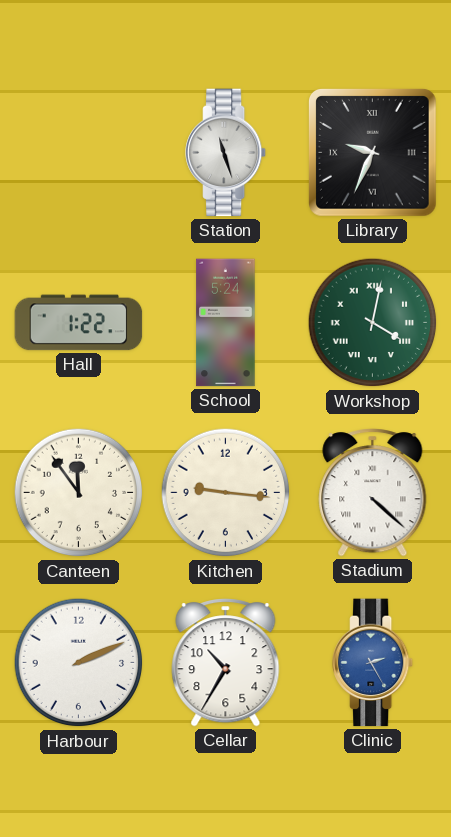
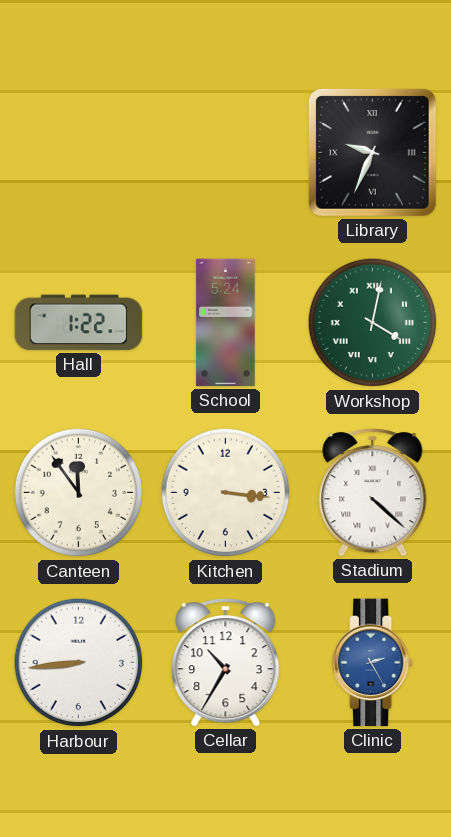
Station: 11:27 -> none
Kitchen: 9:16 -> 3:16
Harbour: 2:11 -> 8:44
